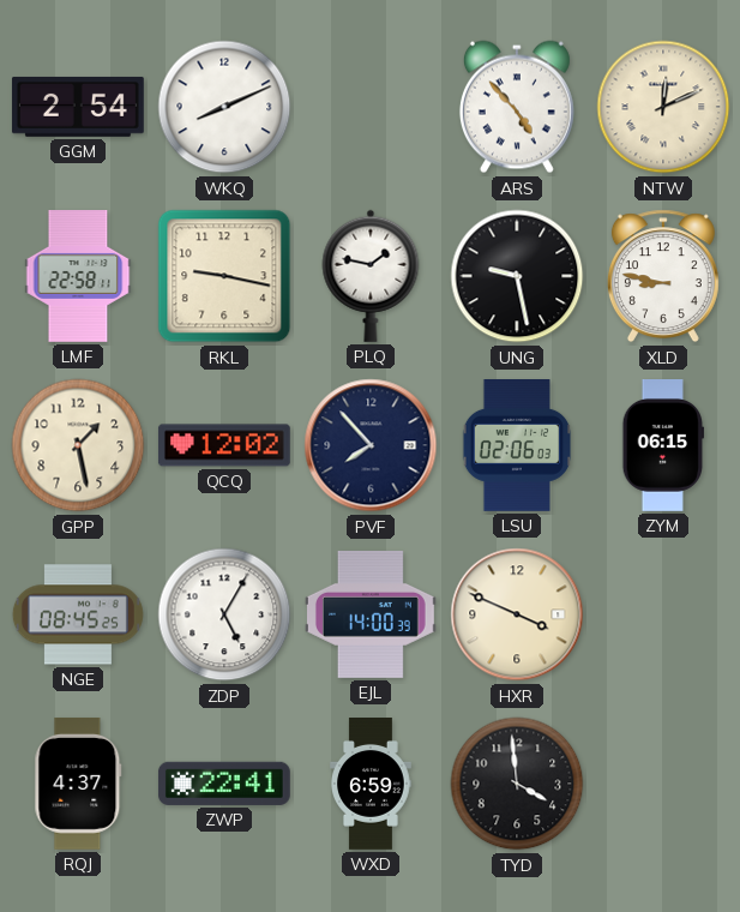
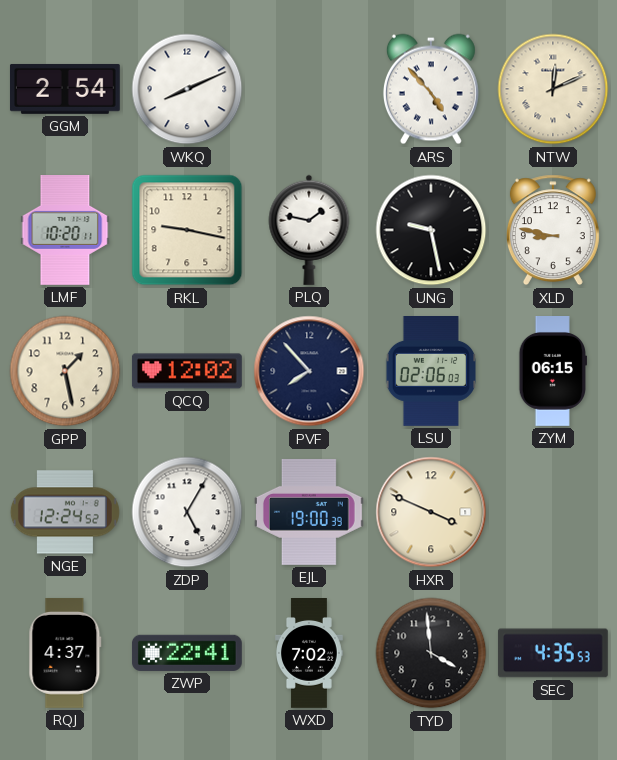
LMF: 22:58 -> 10:20
NGE: 08:45 -> 12:24
EJL: 14:00 -> 19:00
WXD: 6:59 -> 7:02
SEC: none -> 4:35
